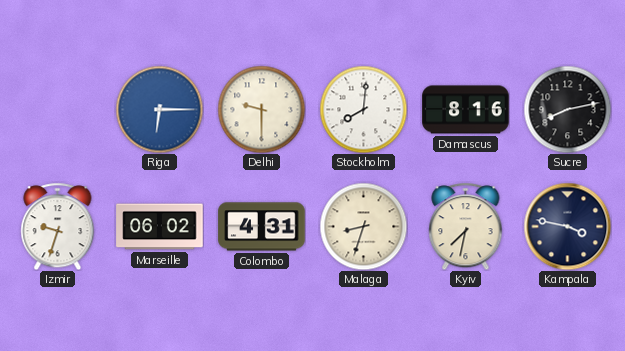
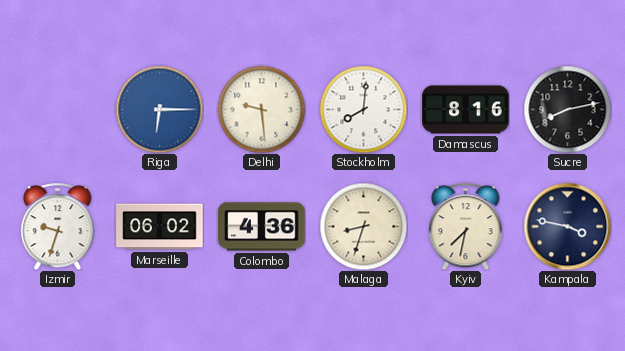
Delhi: 9:30 -> 9:29
Colombo: 4:31 -> 4:36
